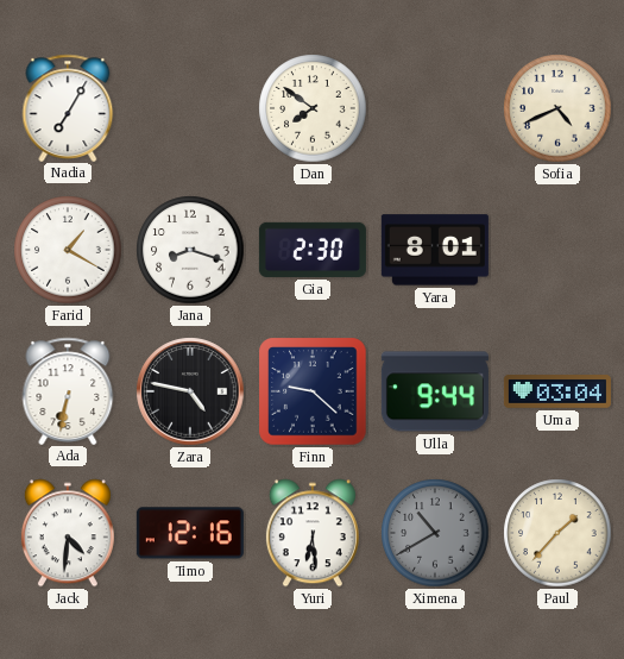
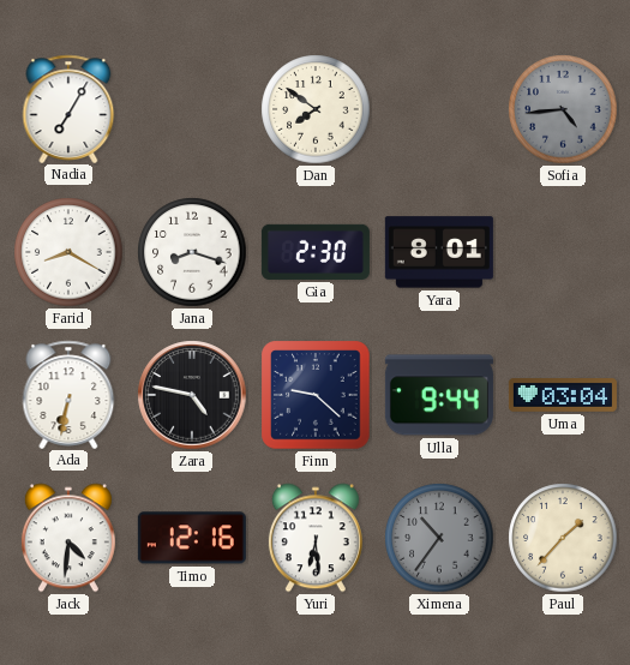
Sofia: 4:41 -> 4:44
Sofia dial: cream -> grey
Farid: 1:20 -> 8:20
Ximena: 10:40 -> 10:36
